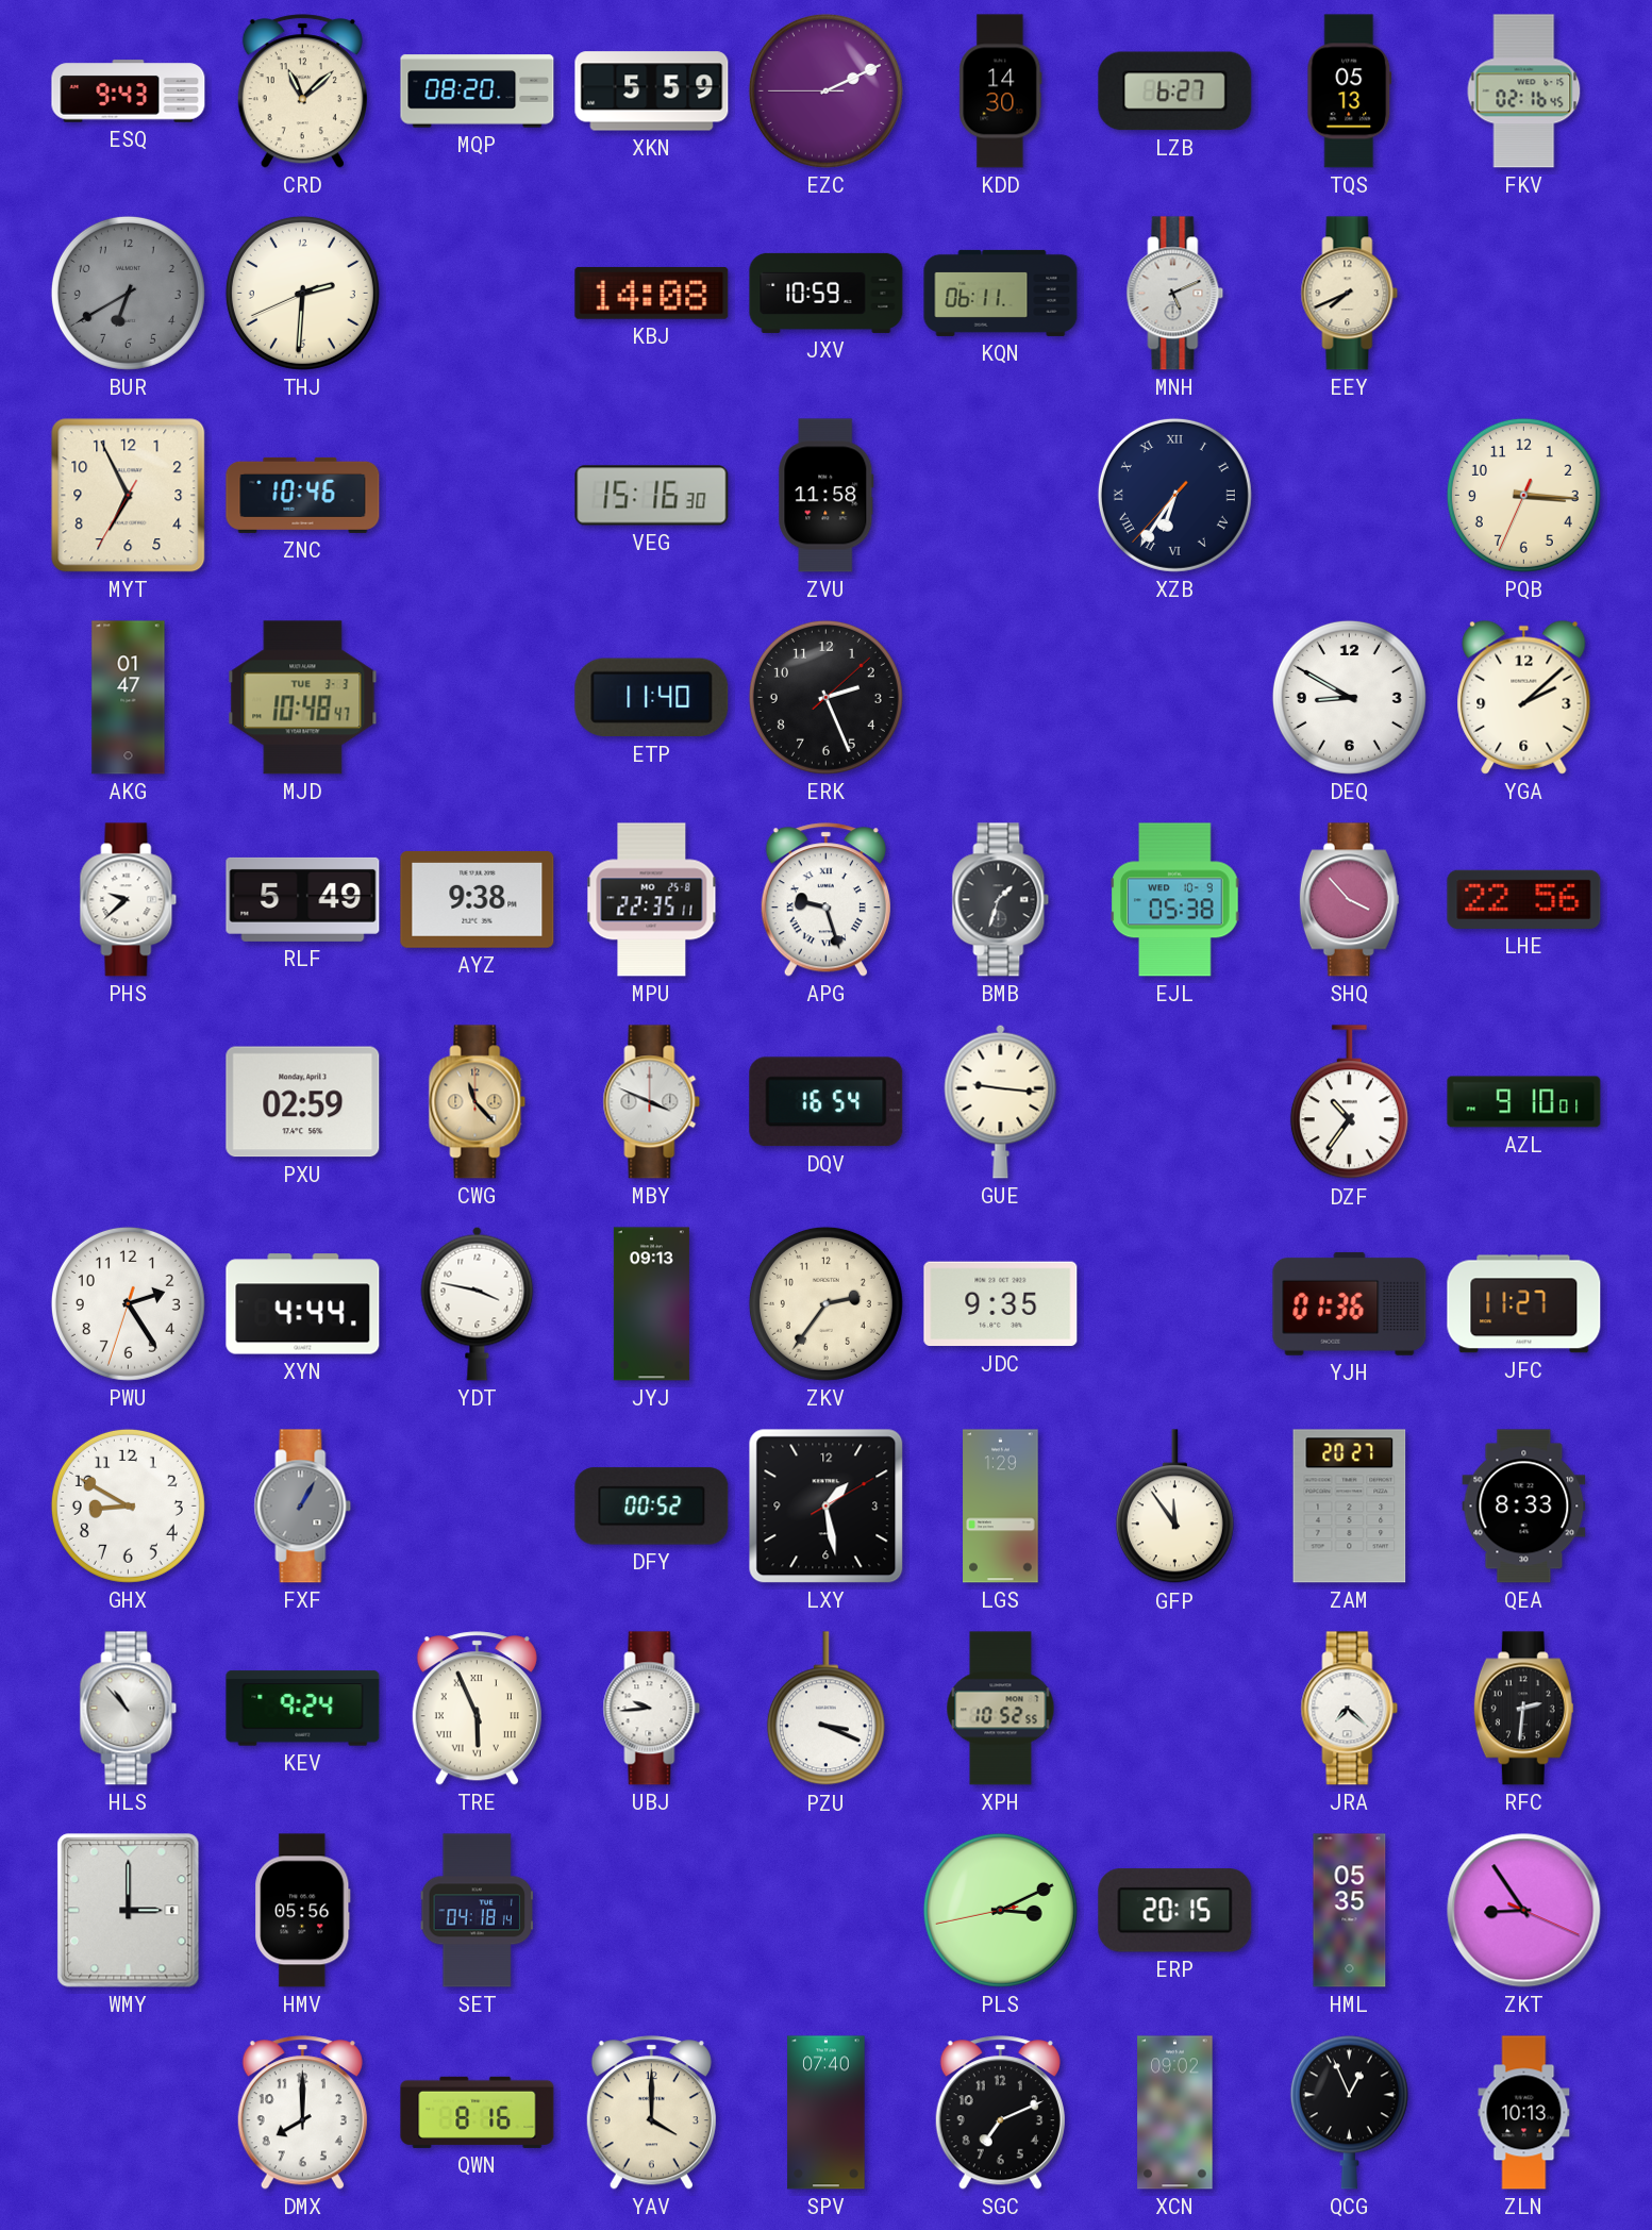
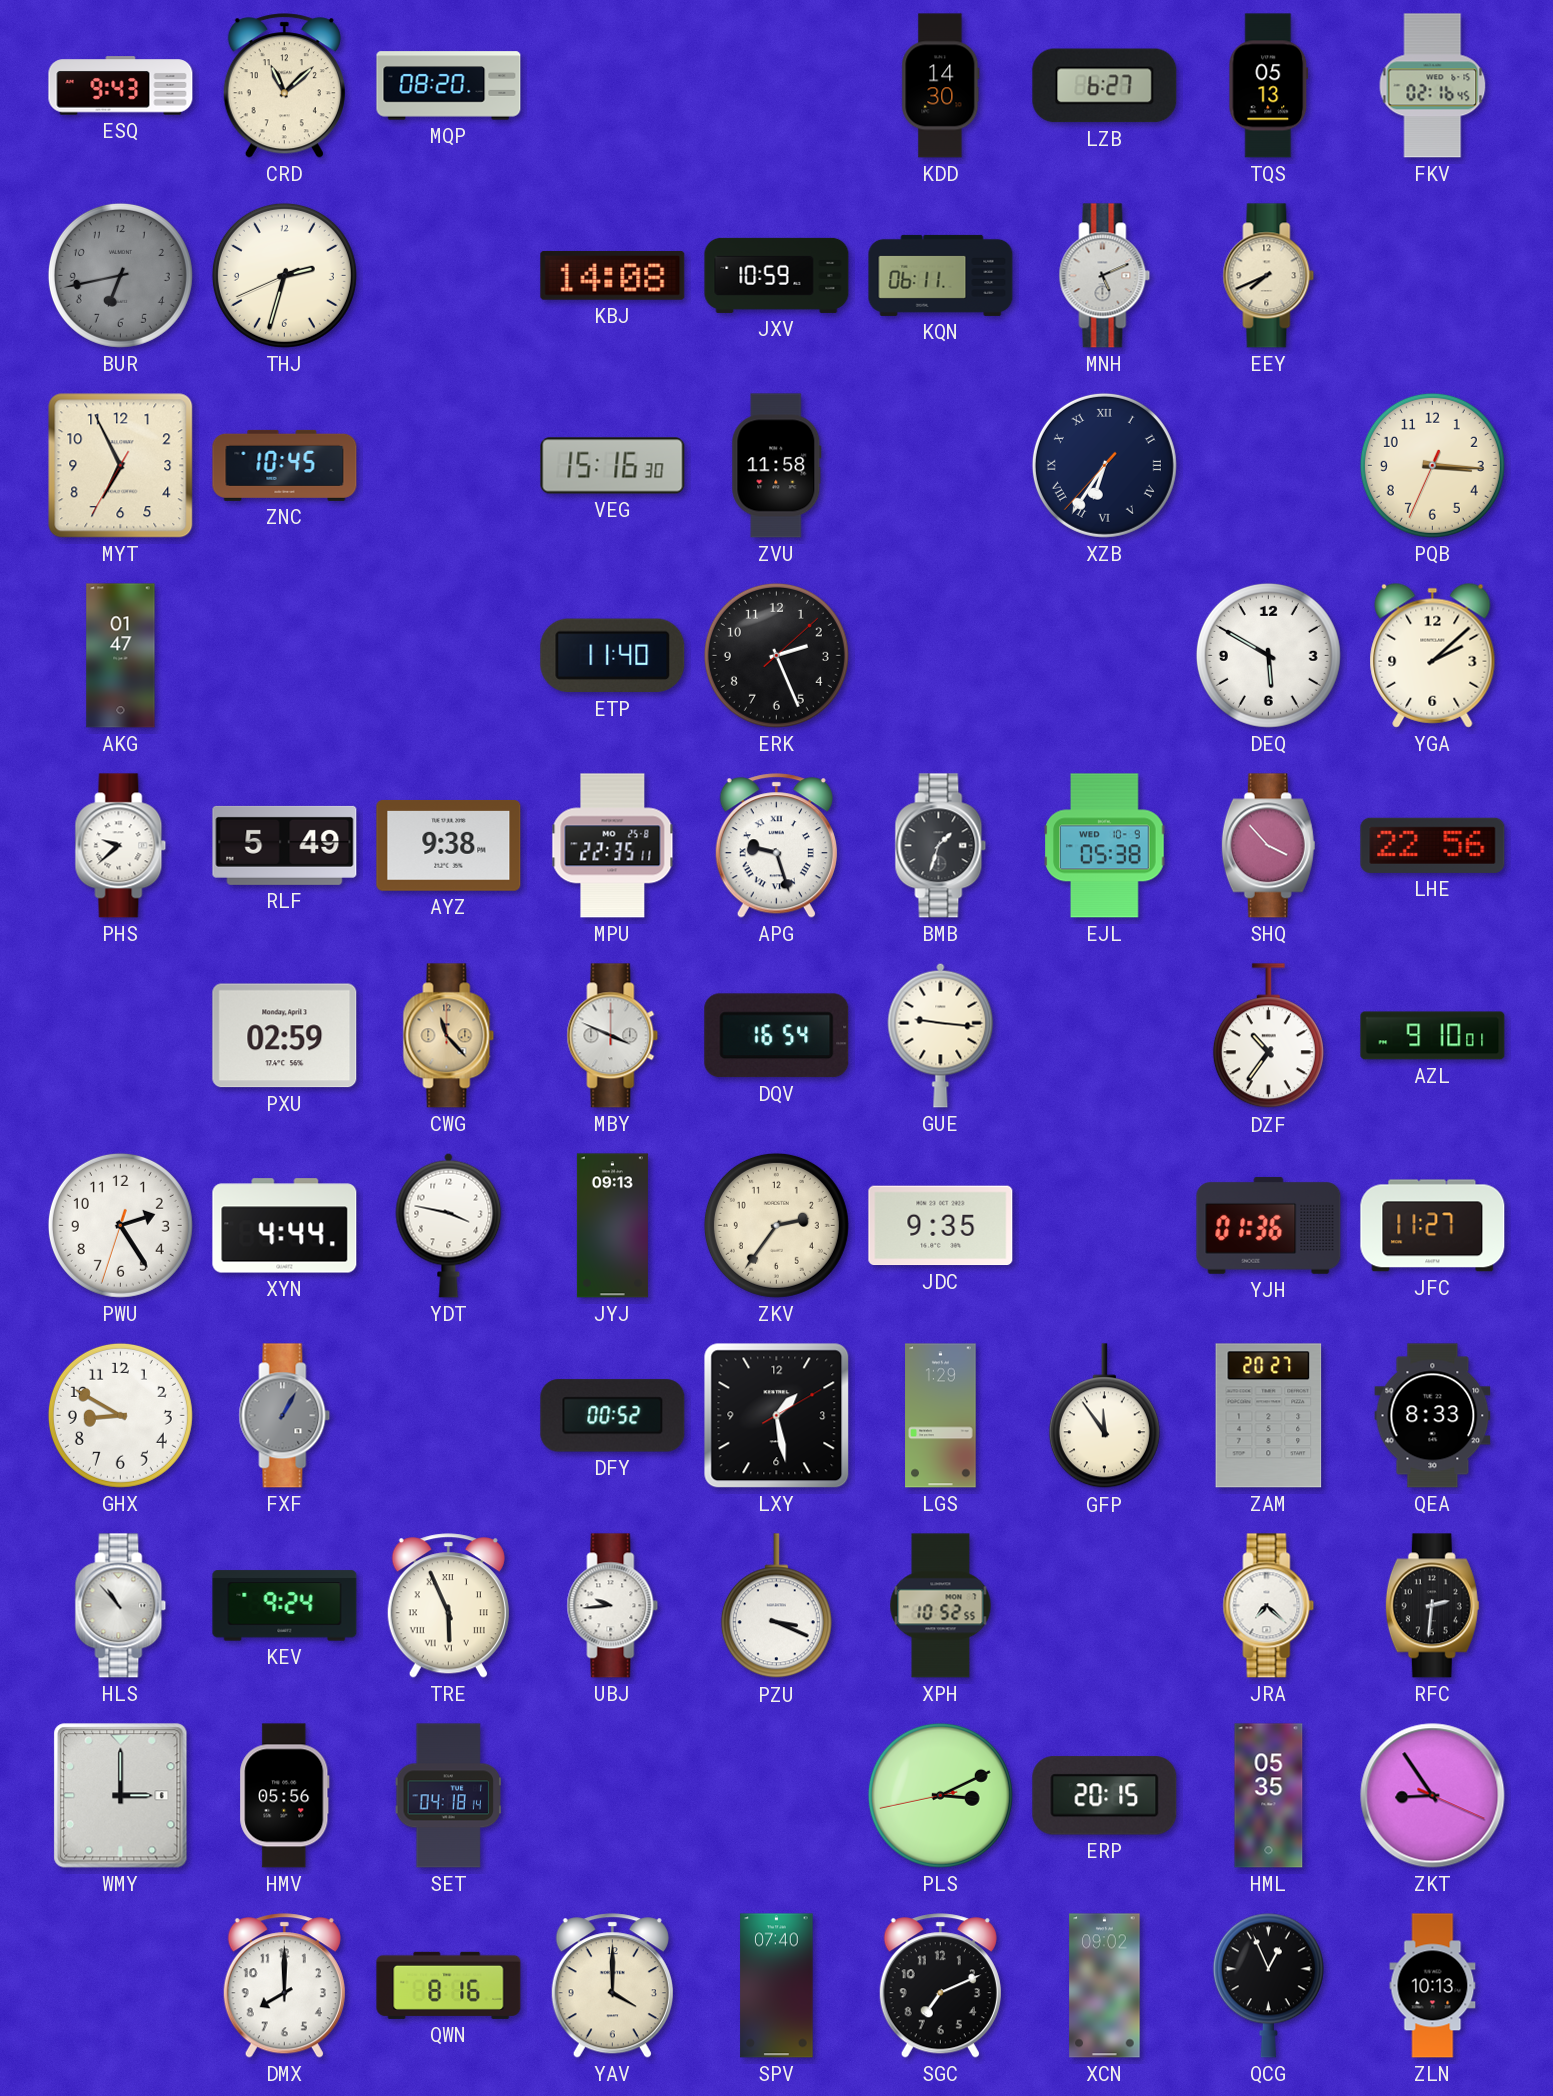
XKN: 5:59 -> none
EZC: 2:10 -> none
BUR: 6:40 -> 6:43
THJ: 2:30 -> 2:32
ZNC: 10:46 -> 10:45
MJD: 10:48 -> none
DEQ: 8:50 -> 5:50
